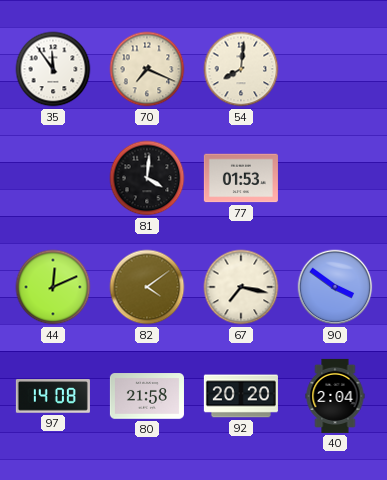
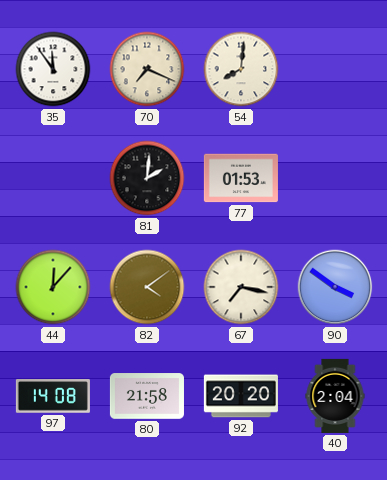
81: 4:01 -> 2:01
44: 12:11 -> 12:07
